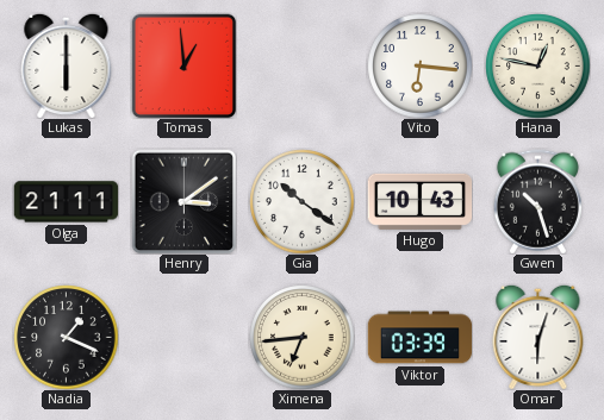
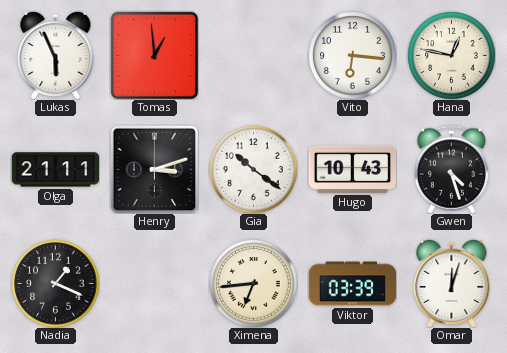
Lukas: 6:00 -> 5:56
Henry: 3:09 -> 3:12
Gwen: 10:27 -> 4:27
Omar: 6:03 -> 12:03
